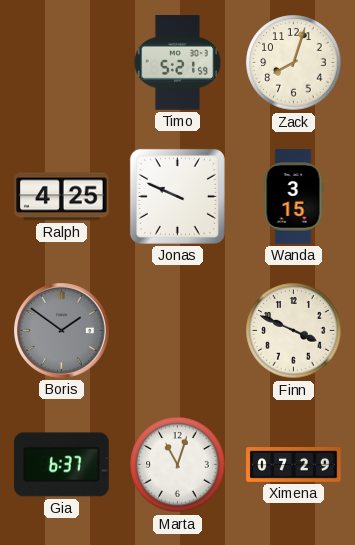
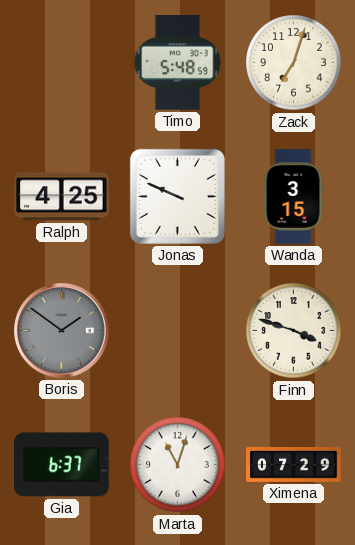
Timo: 5:21 -> 5:48
Zack: 8:03 -> 7:03
Finn: 3:49 -> 3:48
